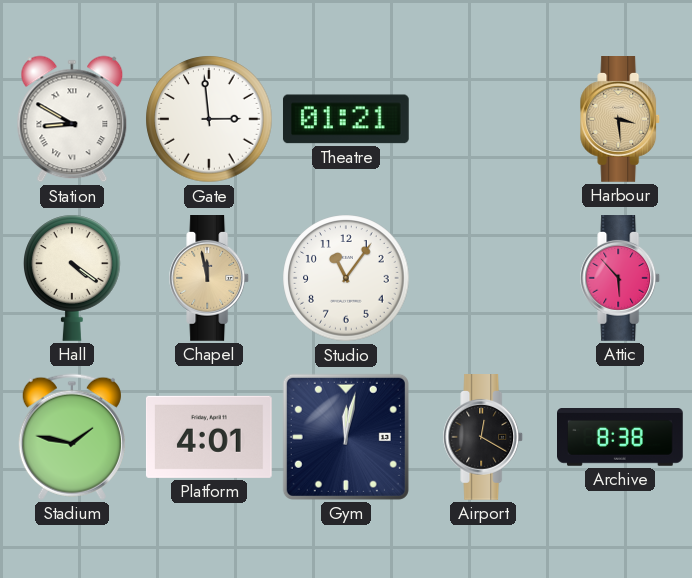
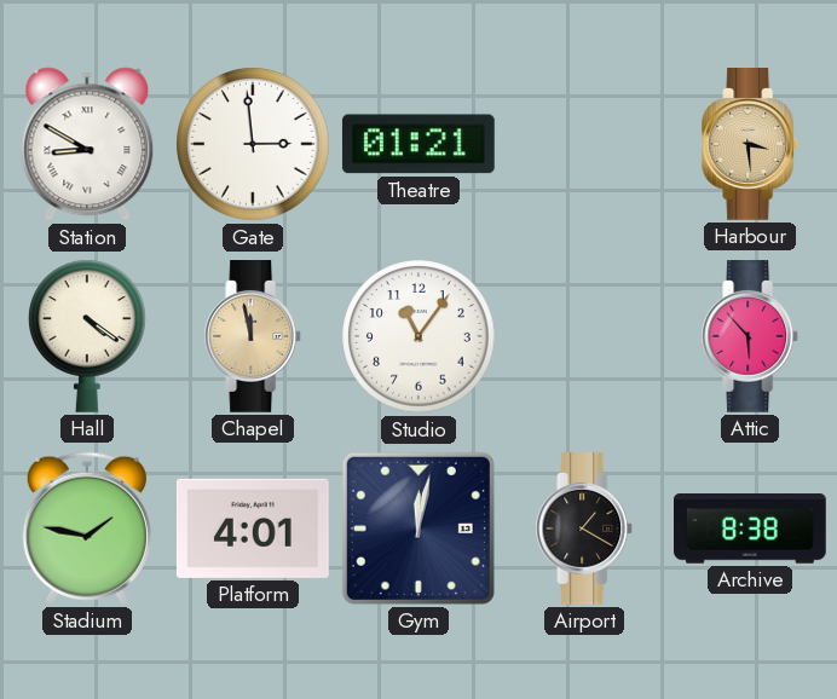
Airport: 12:20 -> 1:20
